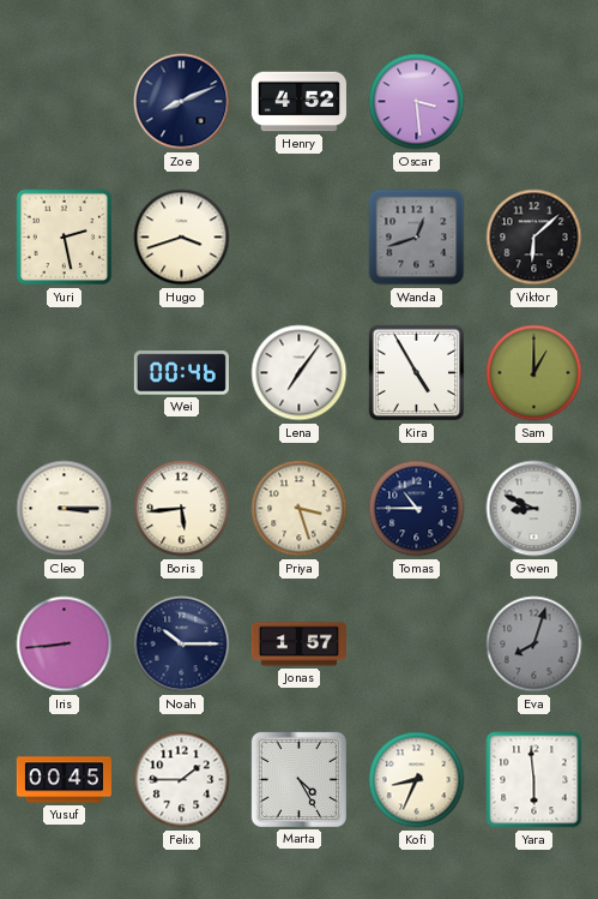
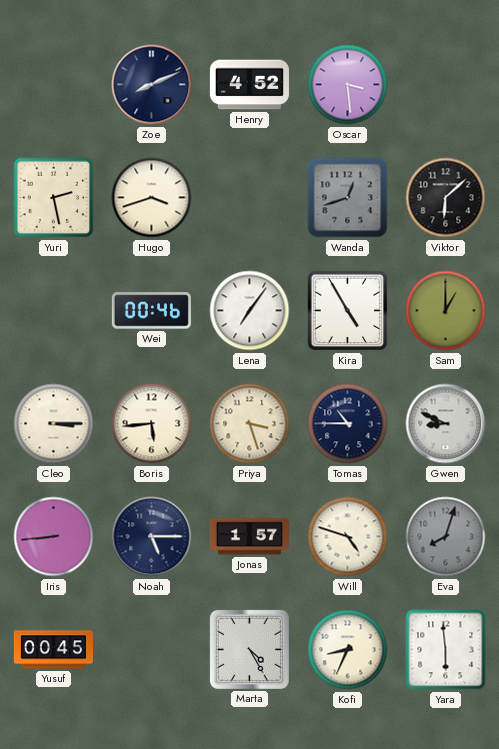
Noah: 10:15 -> 5:15
Will: none -> 4:48
Felix: 1:45 -> none
